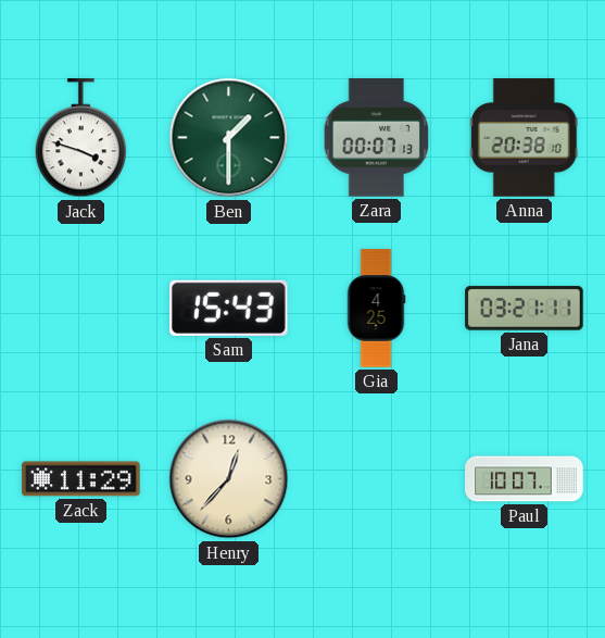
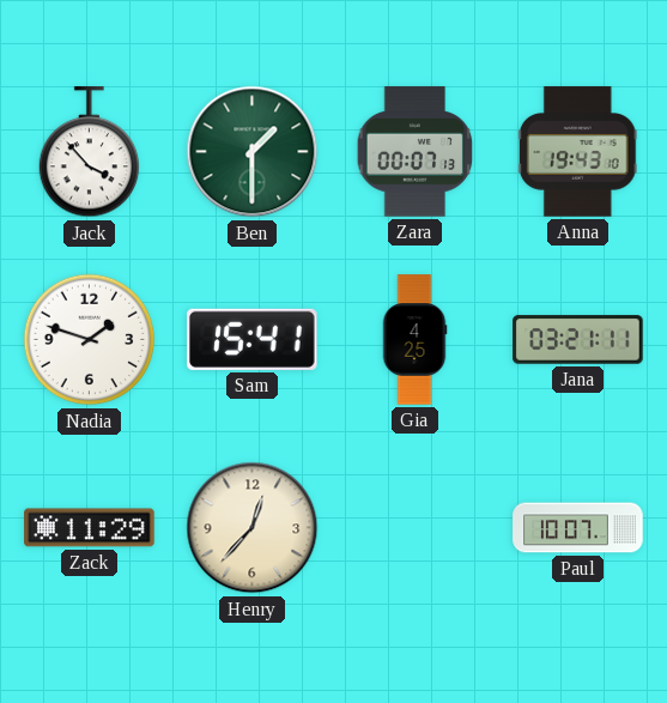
Jack: 3:48 -> 3:53
Anna: 20:38 -> 19:43
Nadia: none -> 1:48
Sam: 15:43 -> 15:41
